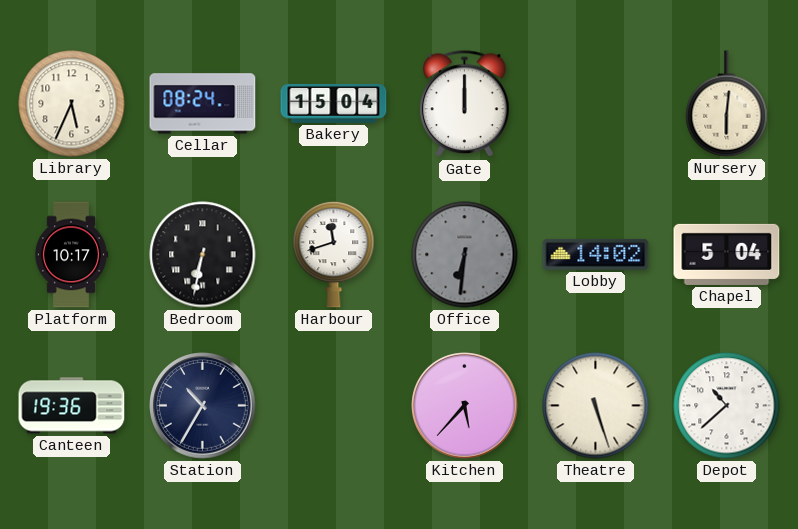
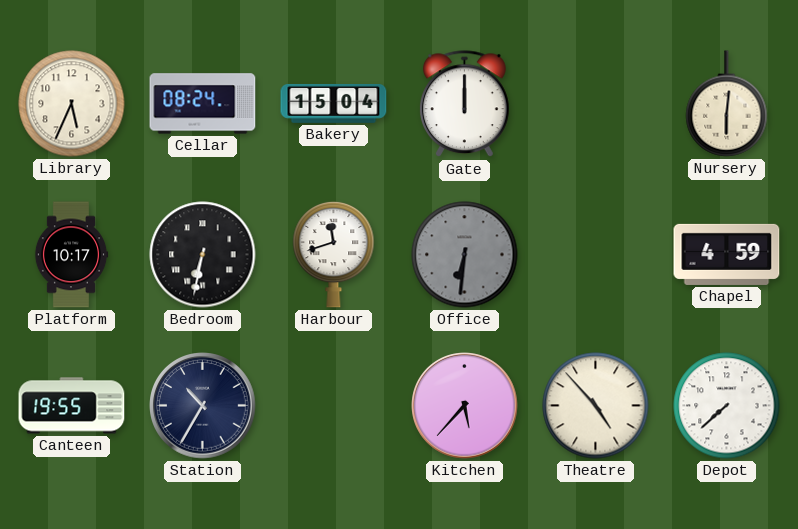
Lobby: 14:02 -> none
Chapel: 5:04 -> 4:59
Canteen: 19:36 -> 19:55
Theatre: 5:27 -> 4:53
Depot: 10:38 -> 7:38
